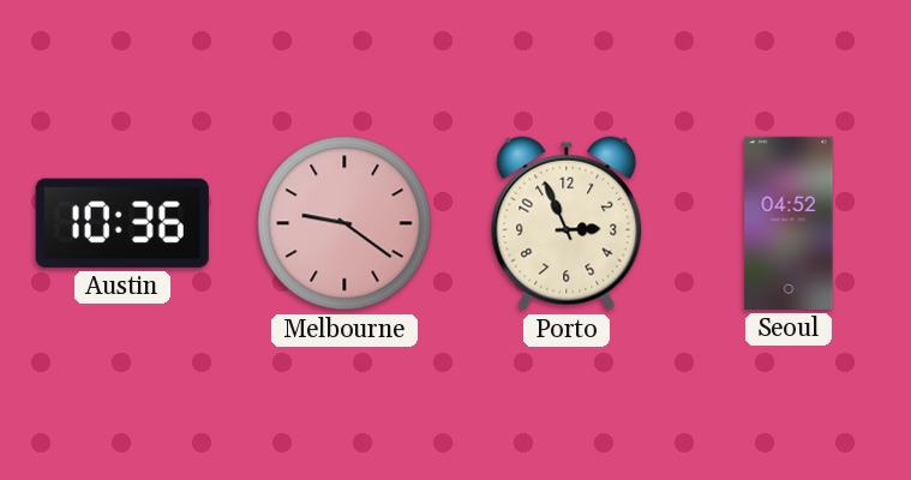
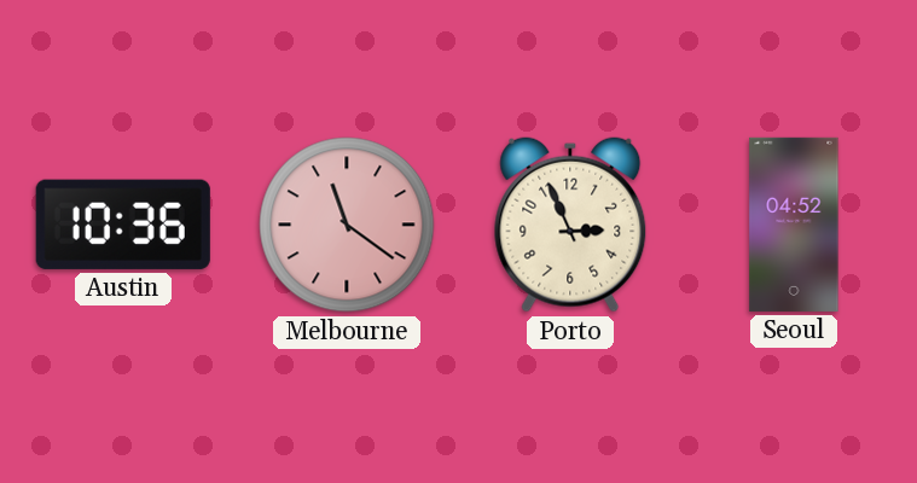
Melbourne: 9:21 -> 11:21
